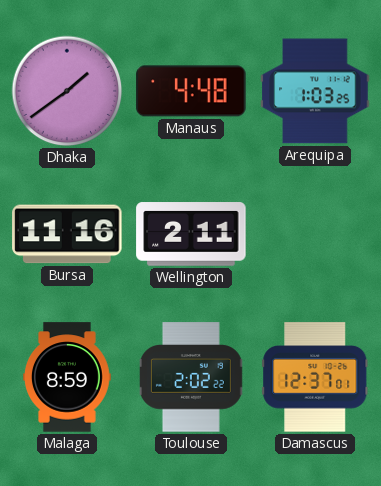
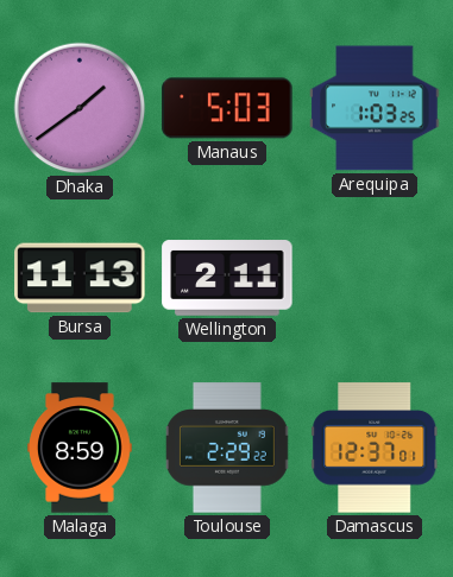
Manaus: 4:48 -> 5:03
Bursa: 11:16 -> 11:13
Toulouse: 2:02 -> 2:29
